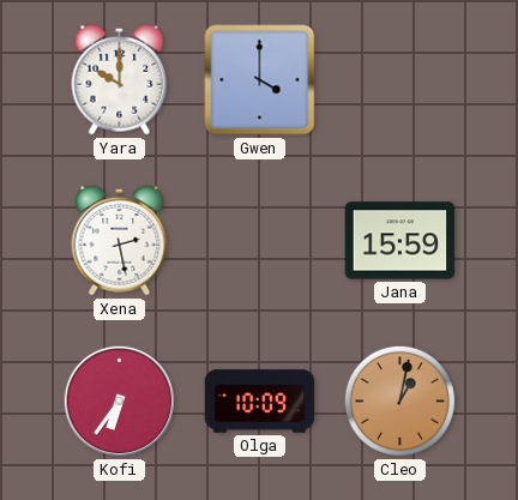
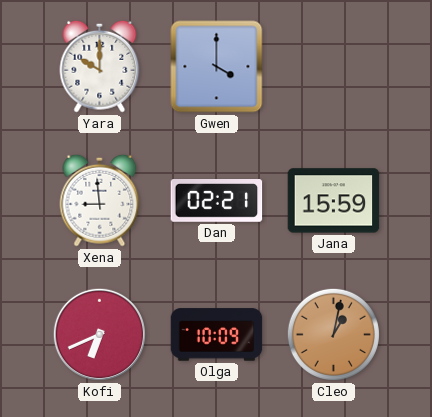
Xena: 2:28 -> 8:59
Dan: none -> 02:21
Kofi: 6:36 -> 6:41
